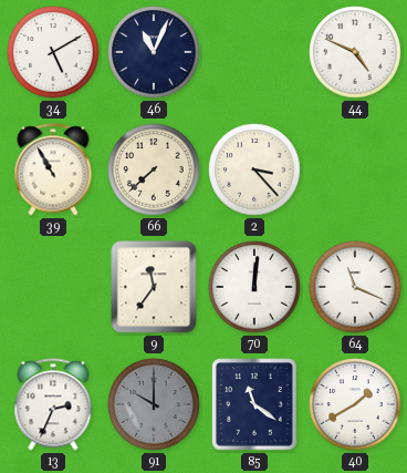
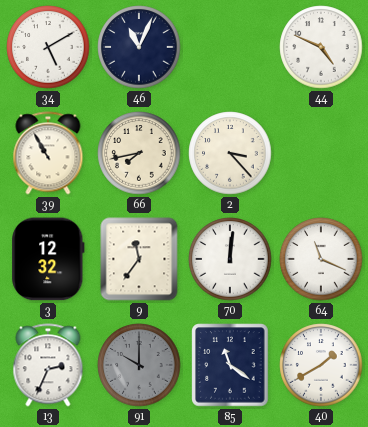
66: 7:38 -> 7:43
3: none -> 12:32
